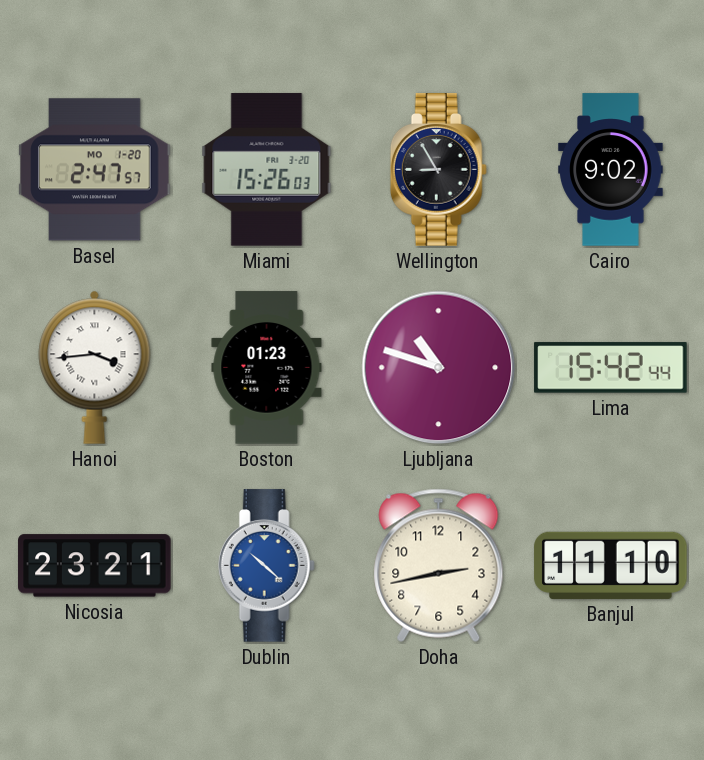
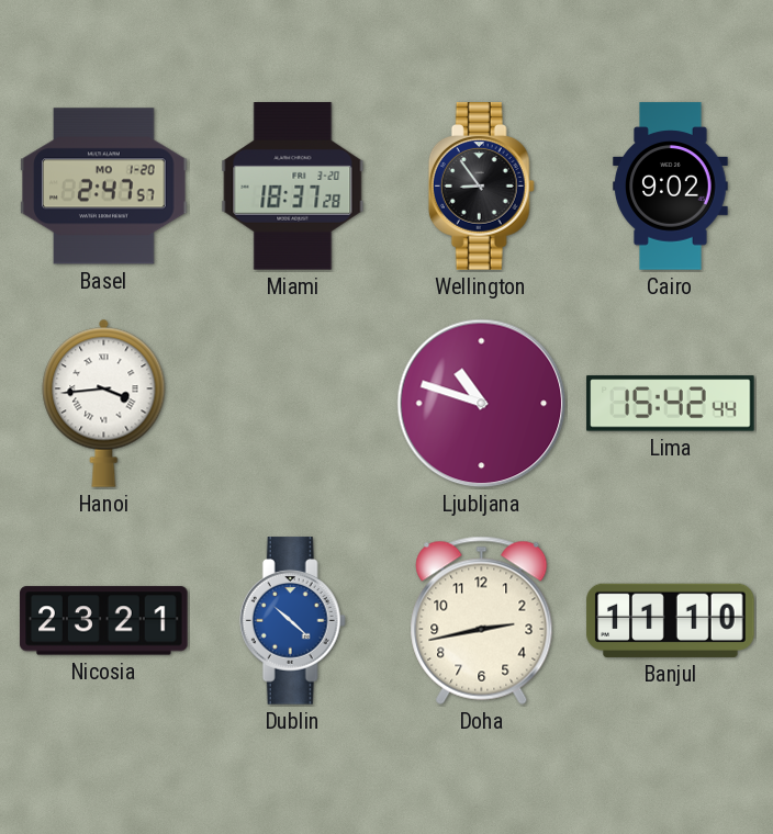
Miami: 15:26 -> 18:37
Wellington: 8:55 -> 8:54
Boston: 01:23 -> none
